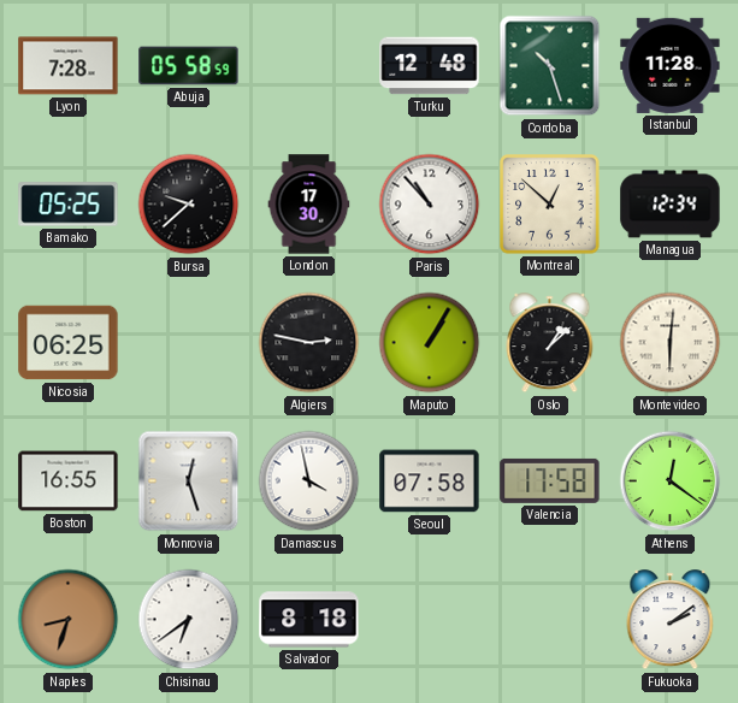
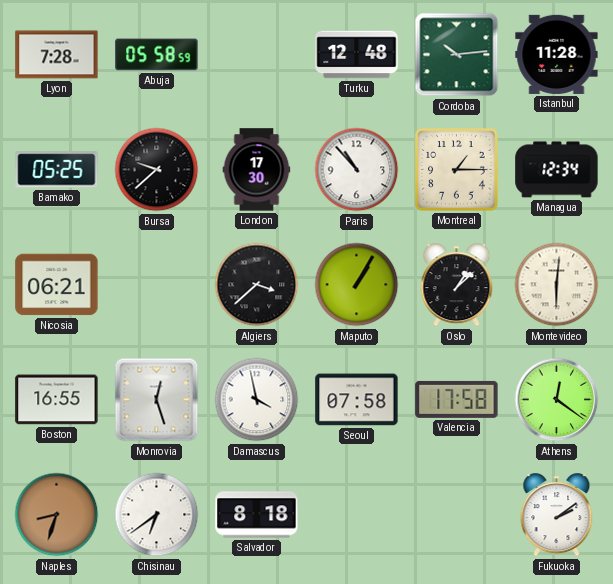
Cordoba: 10:27 -> 10:14
Montreal: 12:52 -> 1:15
Nicosia: 06:25 -> 06:21
Algiers: 2:47 -> 3:38
